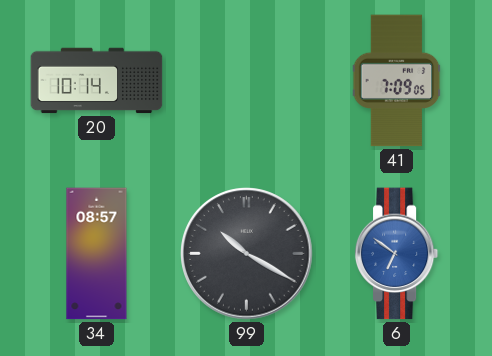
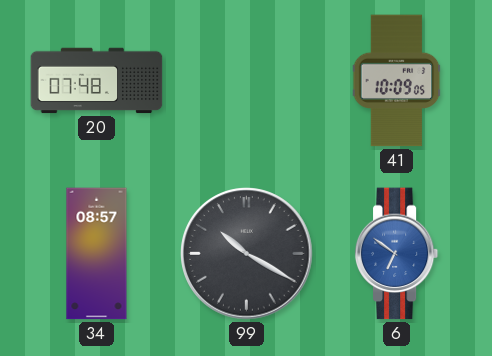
20: 10:14 -> 07:48
41: 7:09 -> 10:09
